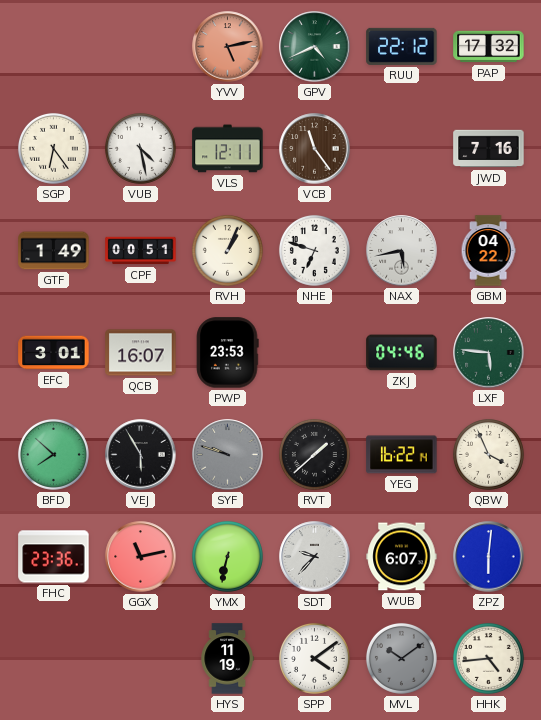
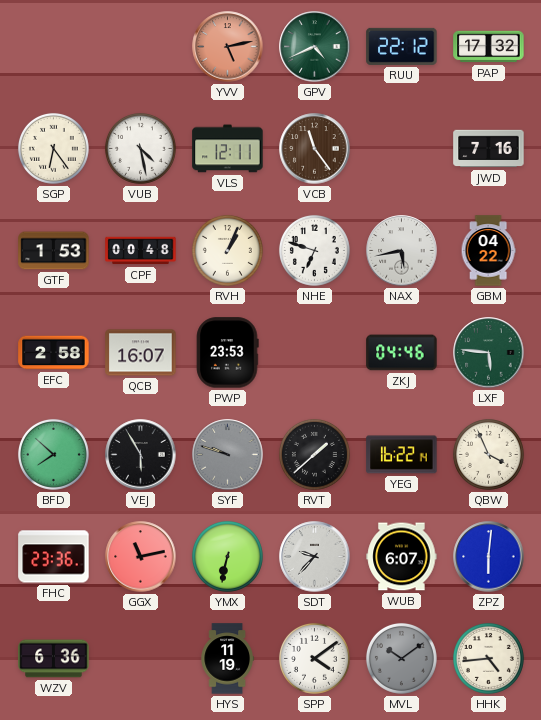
GTF: 1:49 -> 1:53
CPF: 00:51 -> 00:48
EFC: 3:01 -> 2:58
WZV: none -> 6:36
